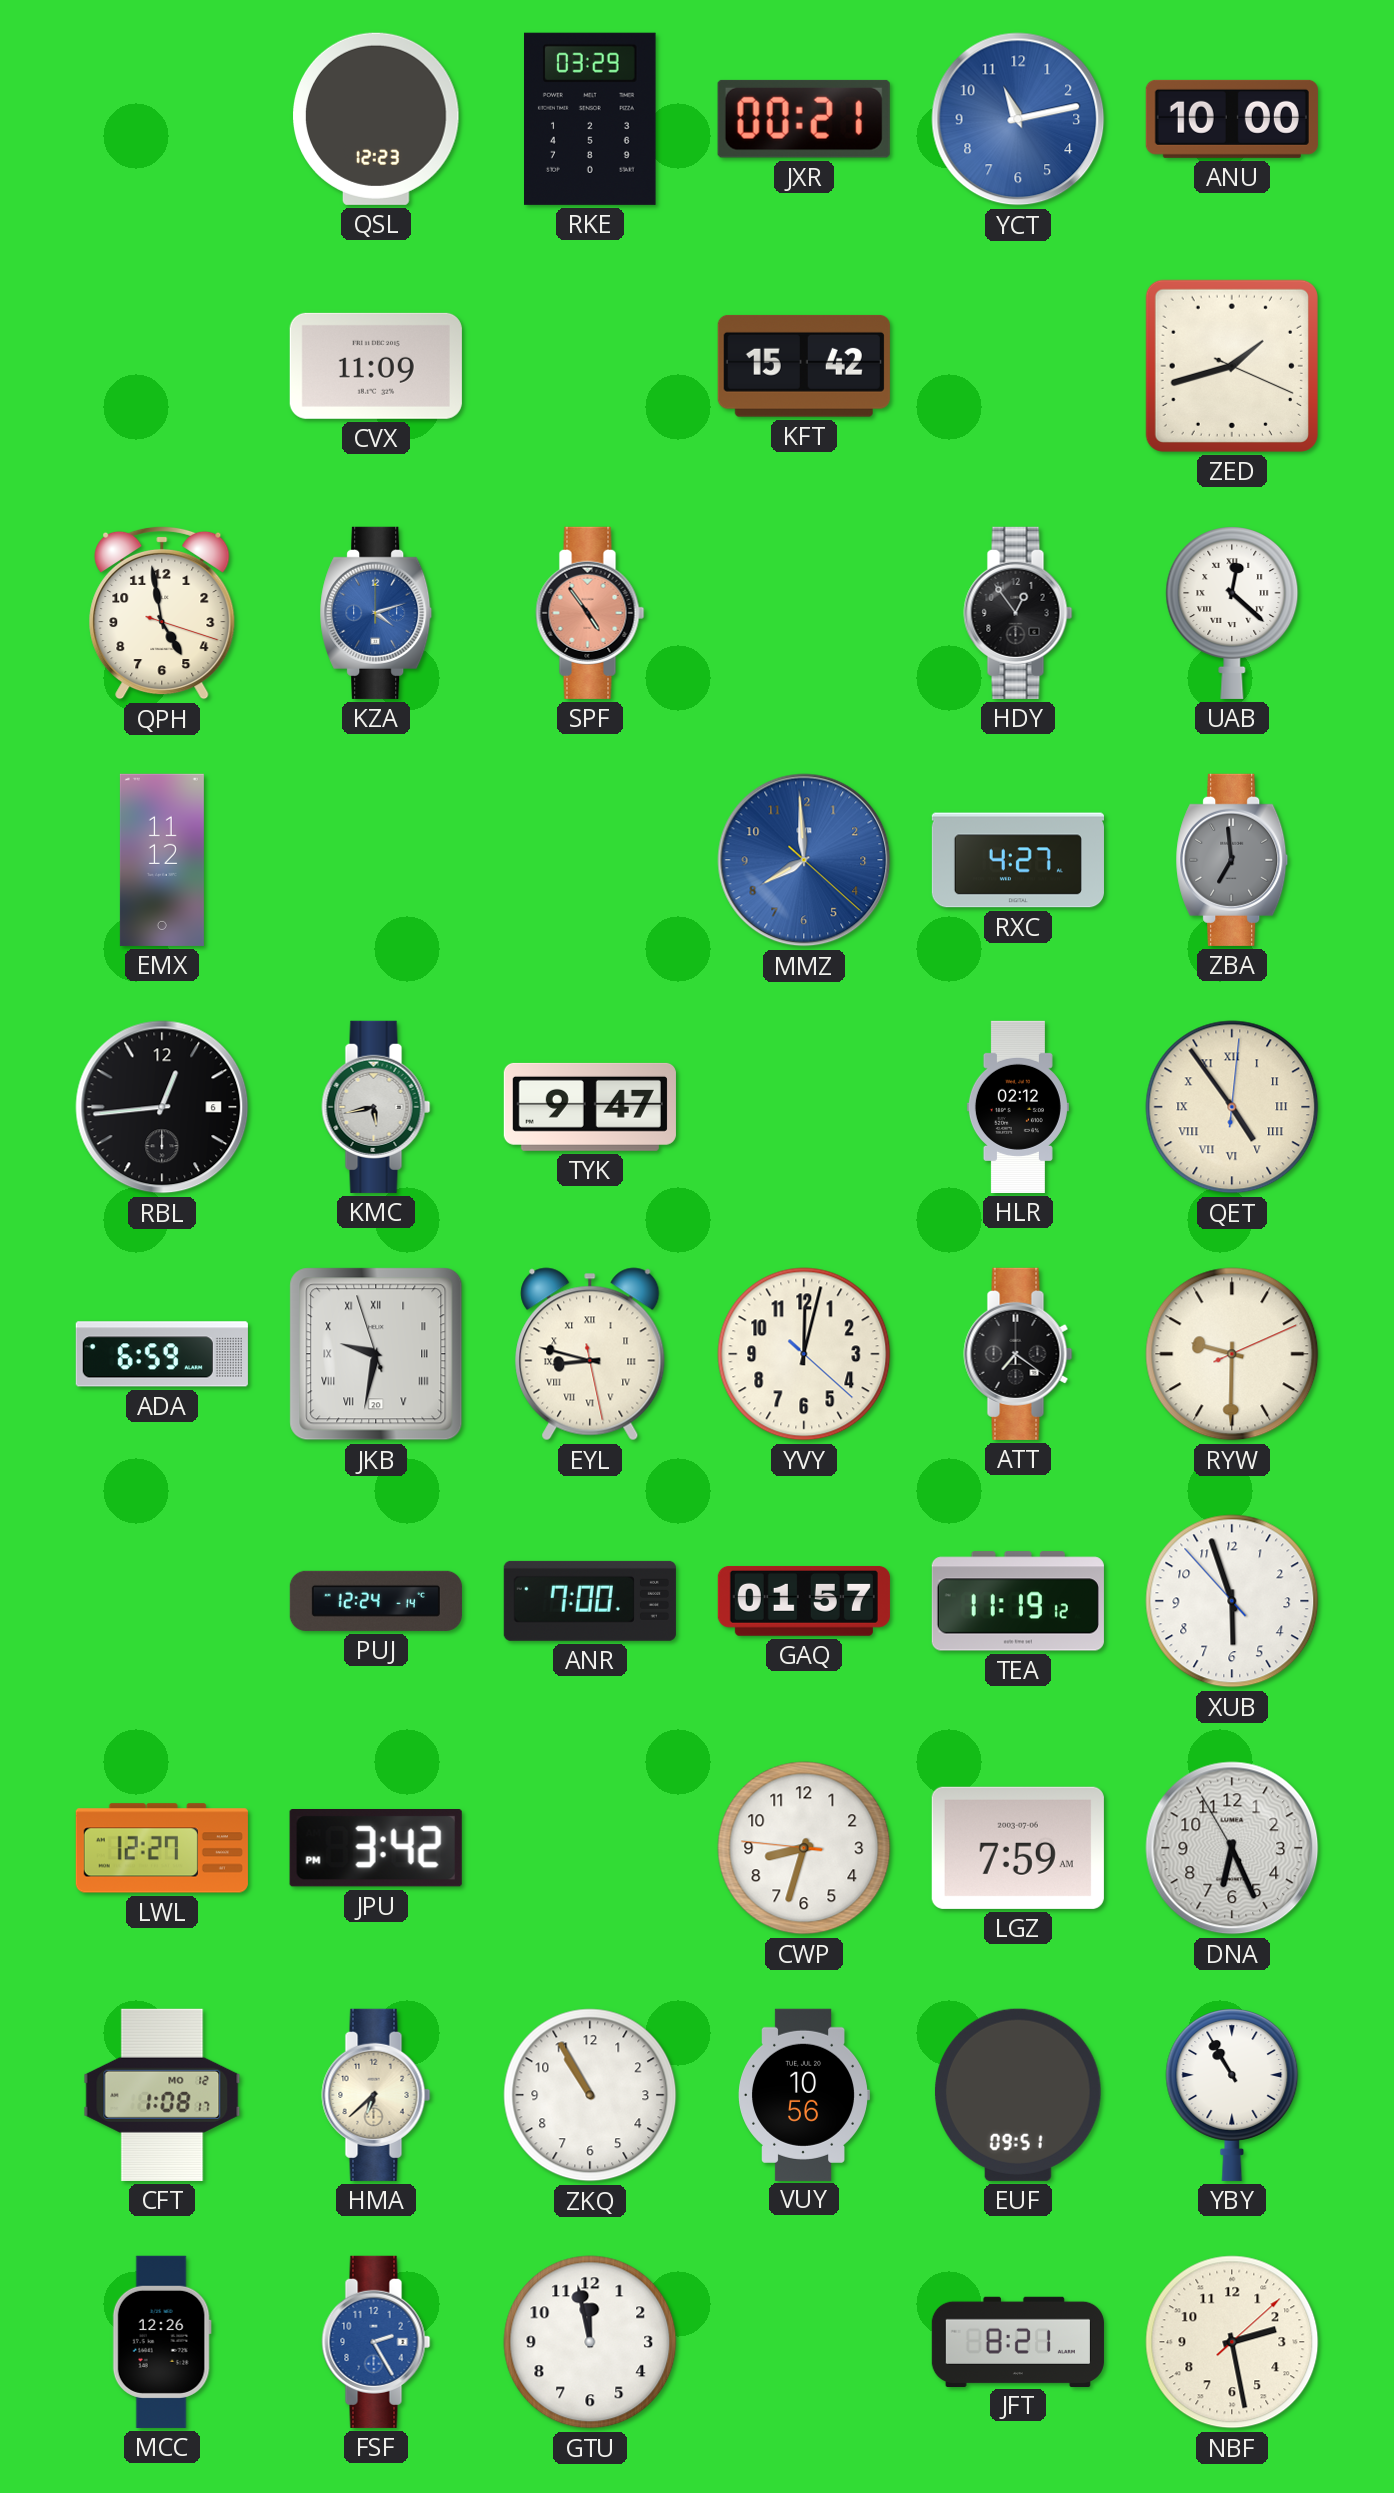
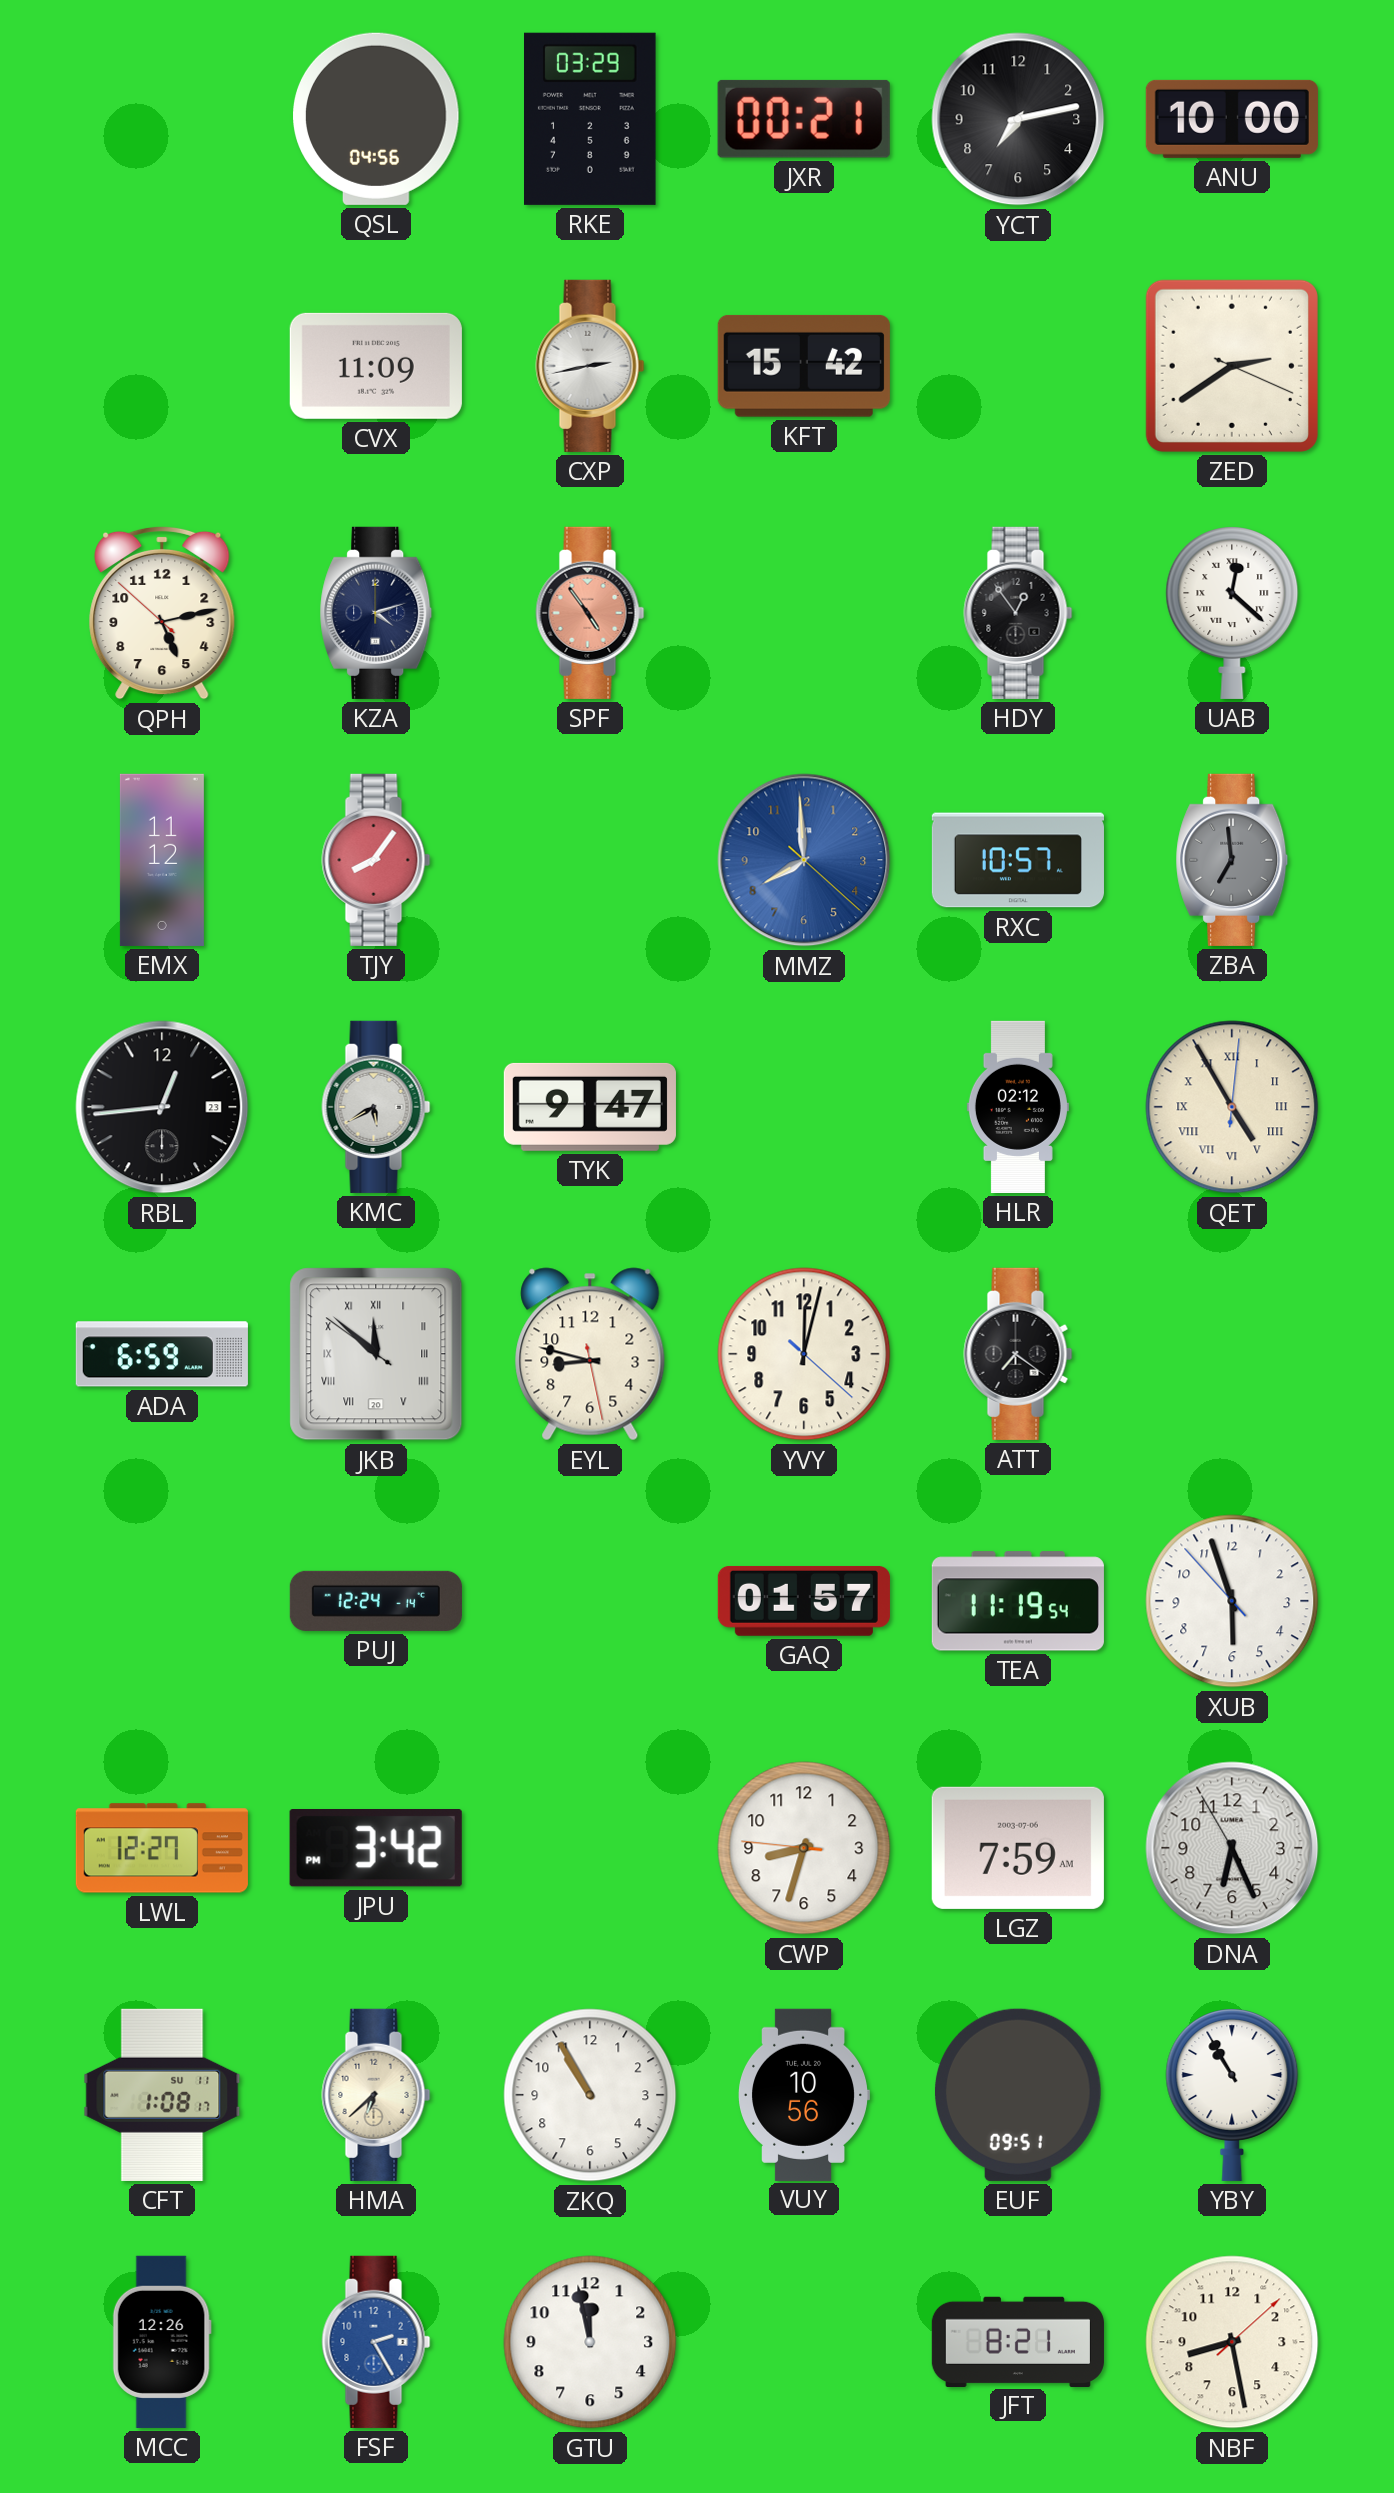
QSL: 12:23 -> 04:56
YCT: 11:13 -> 7:13
YCT dial: blue -> black
CXP: none -> 2:43
ZED: 1:42 -> 2:39
QPH: 4:58 -> 5:12
KZA dial: blue -> navy
TJY: none -> 8:06
RXC: 4:27 -> 10:57
RBL date: 6 -> 23
KMC: 5:43 -> 5:40
QET: 4:54 -> 4:55
JKB: 9:31 -> 11:51
EYL numerals: Roman -> Arabic
RYW: 9:30 -> none
ANR: 7:00 -> none
TEA: 11:19:12 -> 11:19:54
CFT date: MO 12 -> SU 11
NBF: 2:28 -> 8:28
